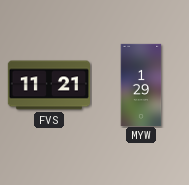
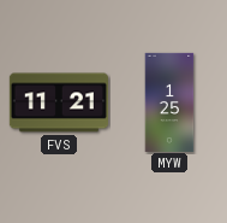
MYW: 1:29 -> 1:25
